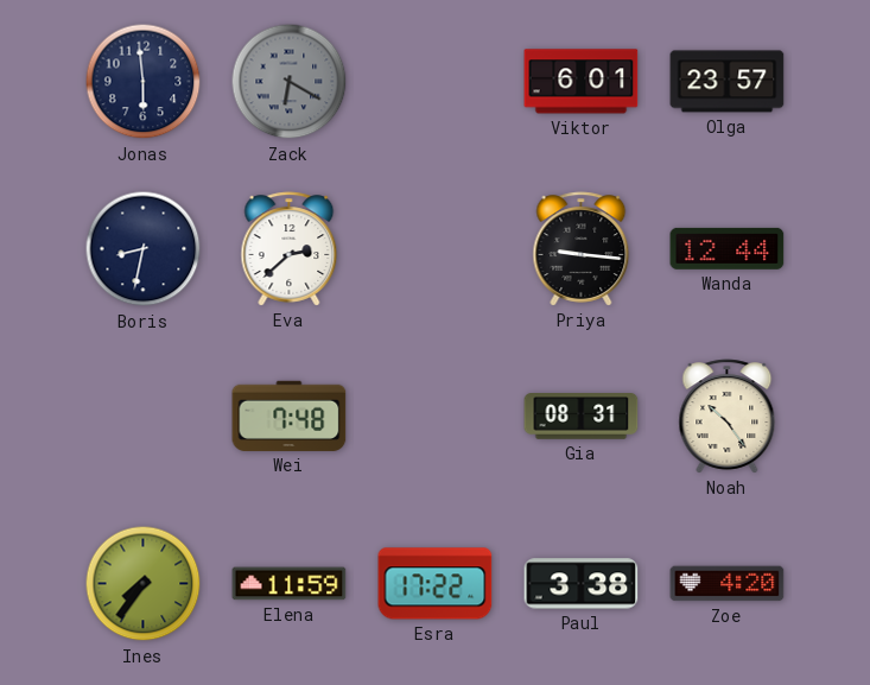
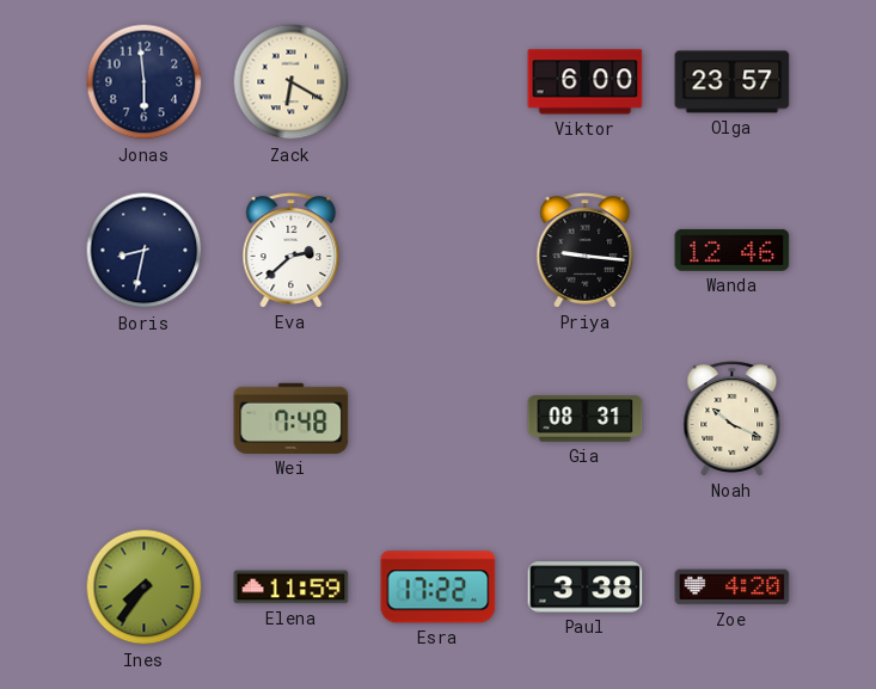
Zack dial: grey -> cream
Viktor: 6:01 -> 6:00
Wanda: 12:44 -> 12:46
Noah: 10:24 -> 10:19
